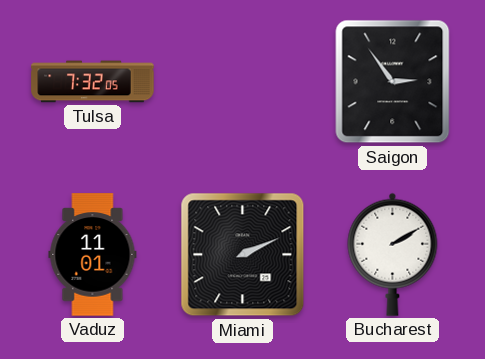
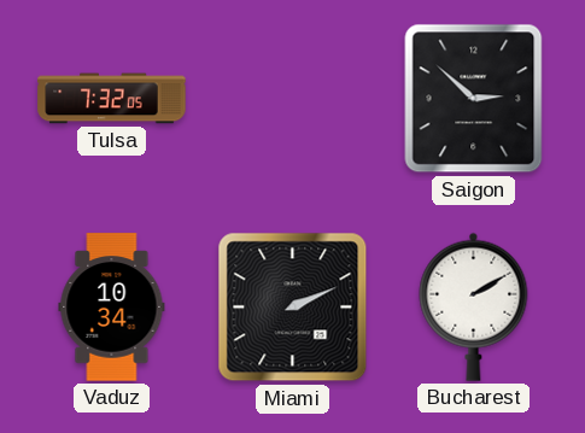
Saigon: 2:54 -> 2:52
Vaduz: 11:01 -> 10:34
